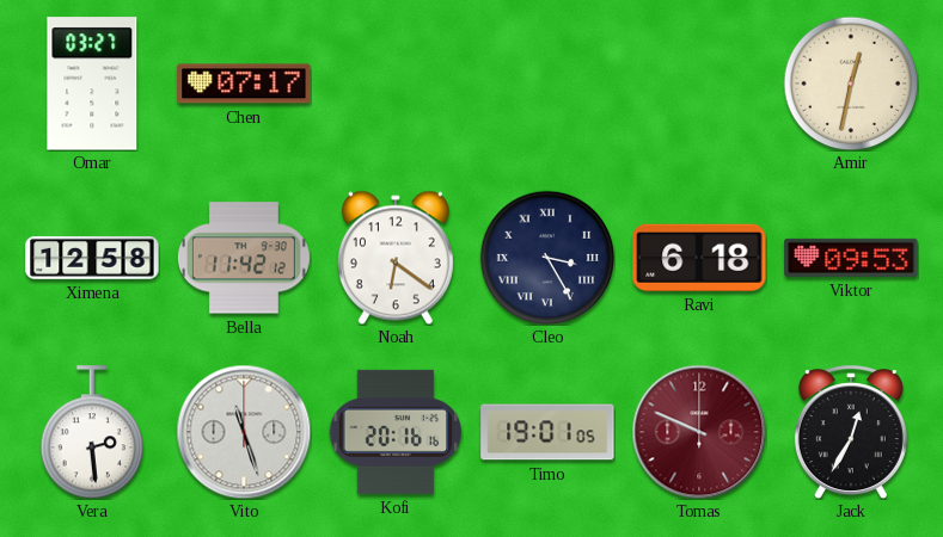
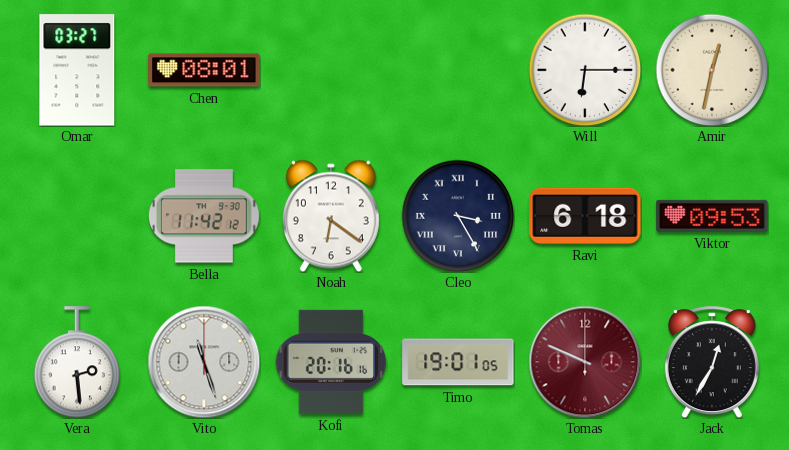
Chen: 07:17 -> 08:01
Will: none -> 6:15
Ximena: 12:58 -> none
